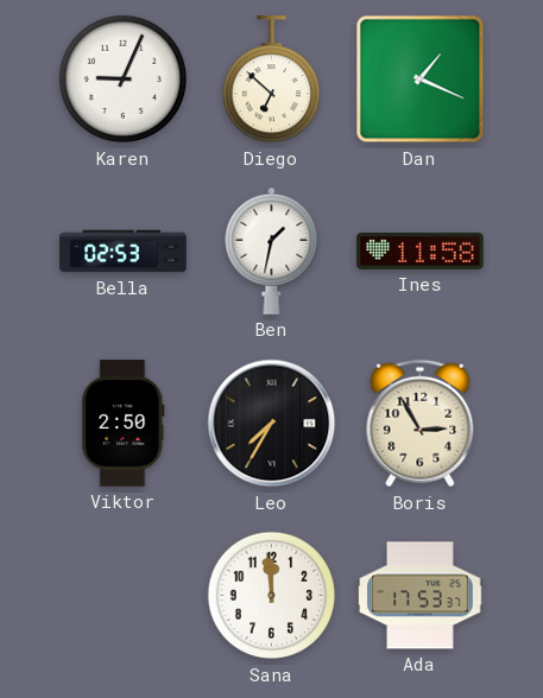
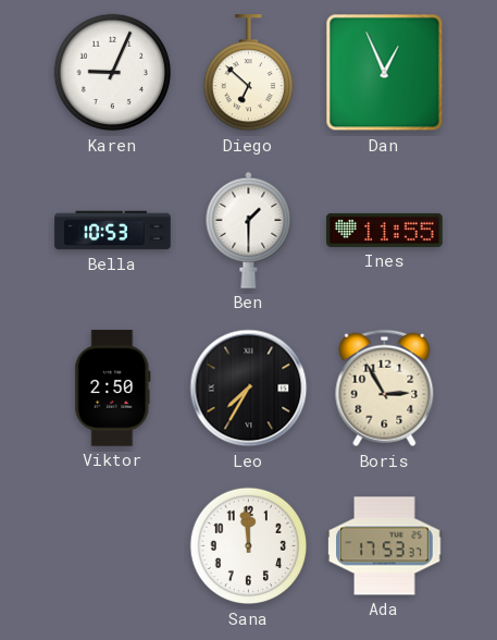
Dan: 1:19 -> 12:56
Bella: 02:53 -> 10:53
Ben: 1:32 -> 1:30
Ines: 11:58 -> 11:55
